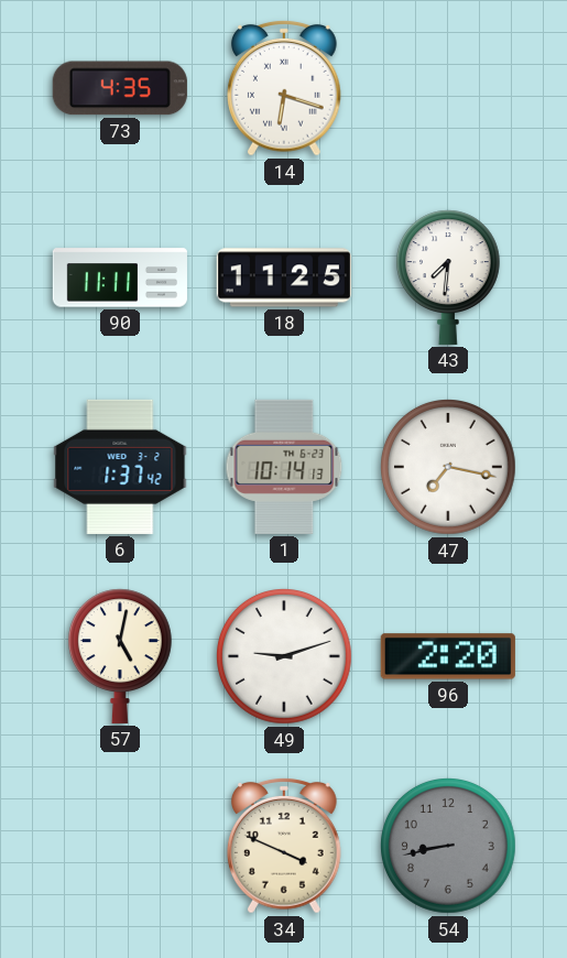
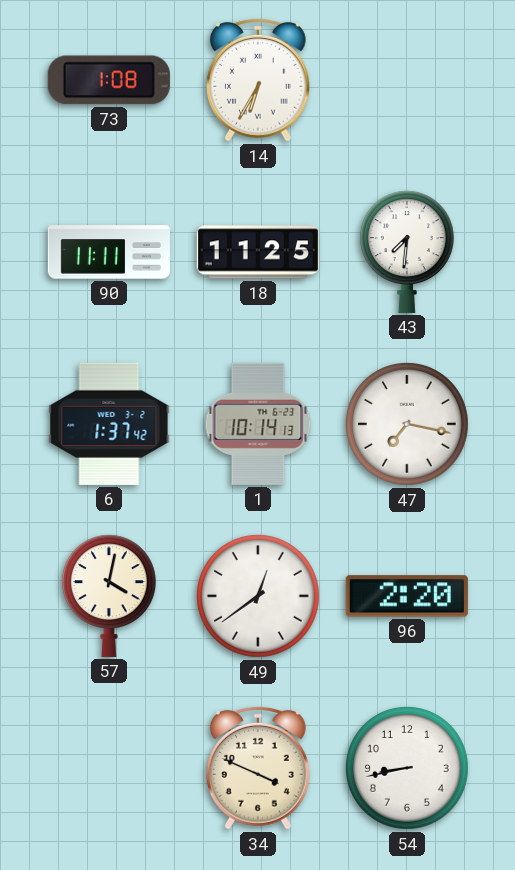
73: 4:35 -> 1:08
14: 6:18 -> 6:35
57: 5:02 -> 4:02
49: 9:12 -> 12:39
54 dial: grey -> white
